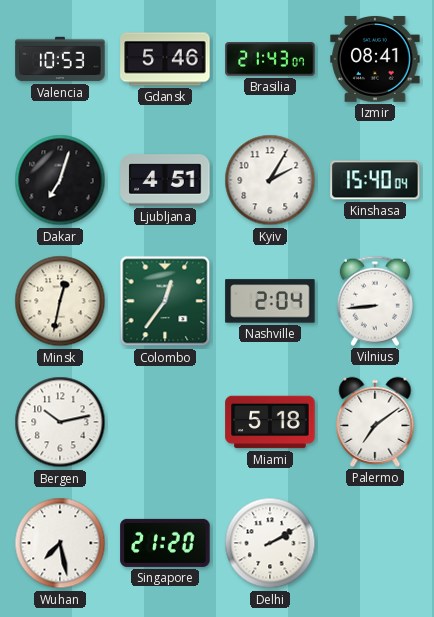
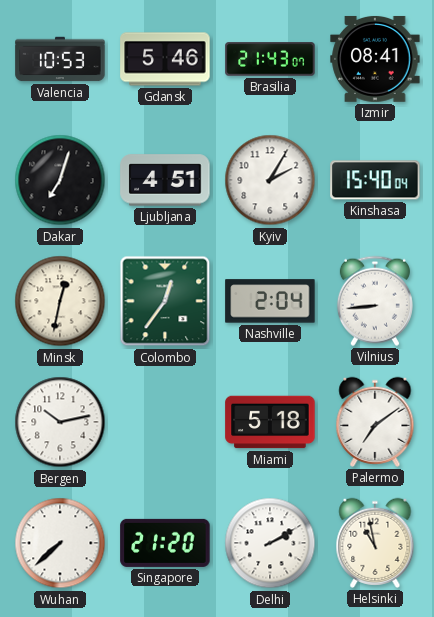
Wuhan: 7:28 -> 7:38
Helsinki: none -> 10:58
